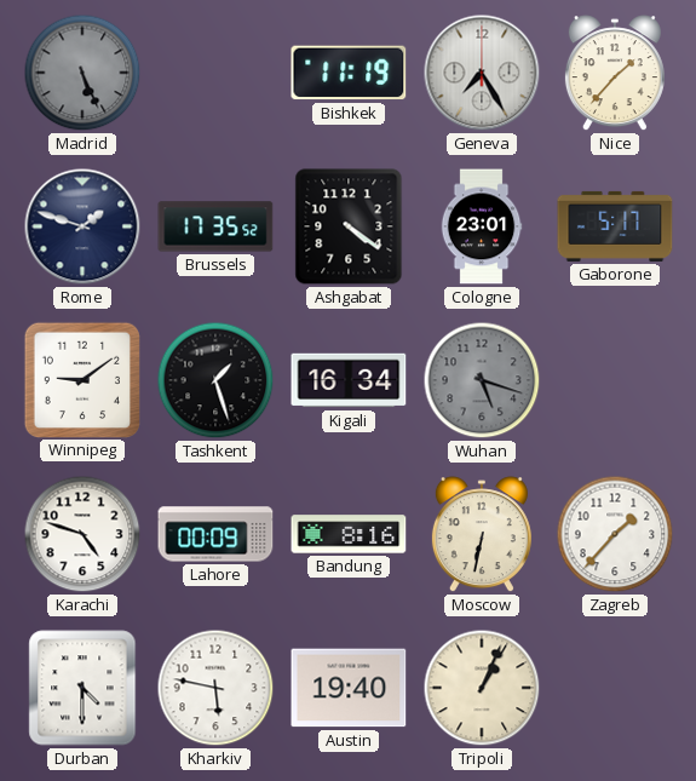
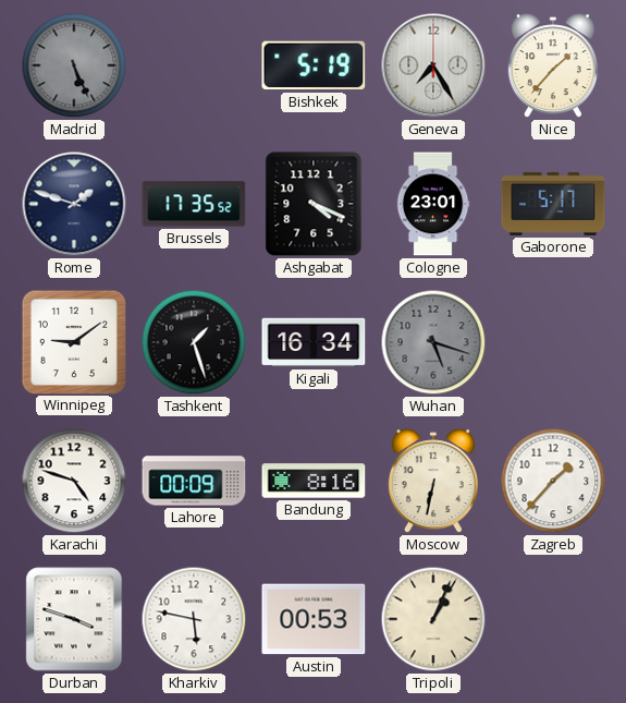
Bishkek: 11:19 -> 5:19
Ashgabat: 4:21 -> 4:19
Durban: 4:30 -> 3:48
Austin: 19:40 -> 00:53
